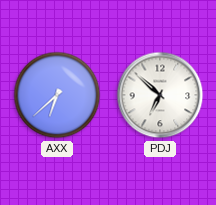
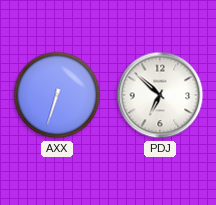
AXX: 6:38 -> 6:33
